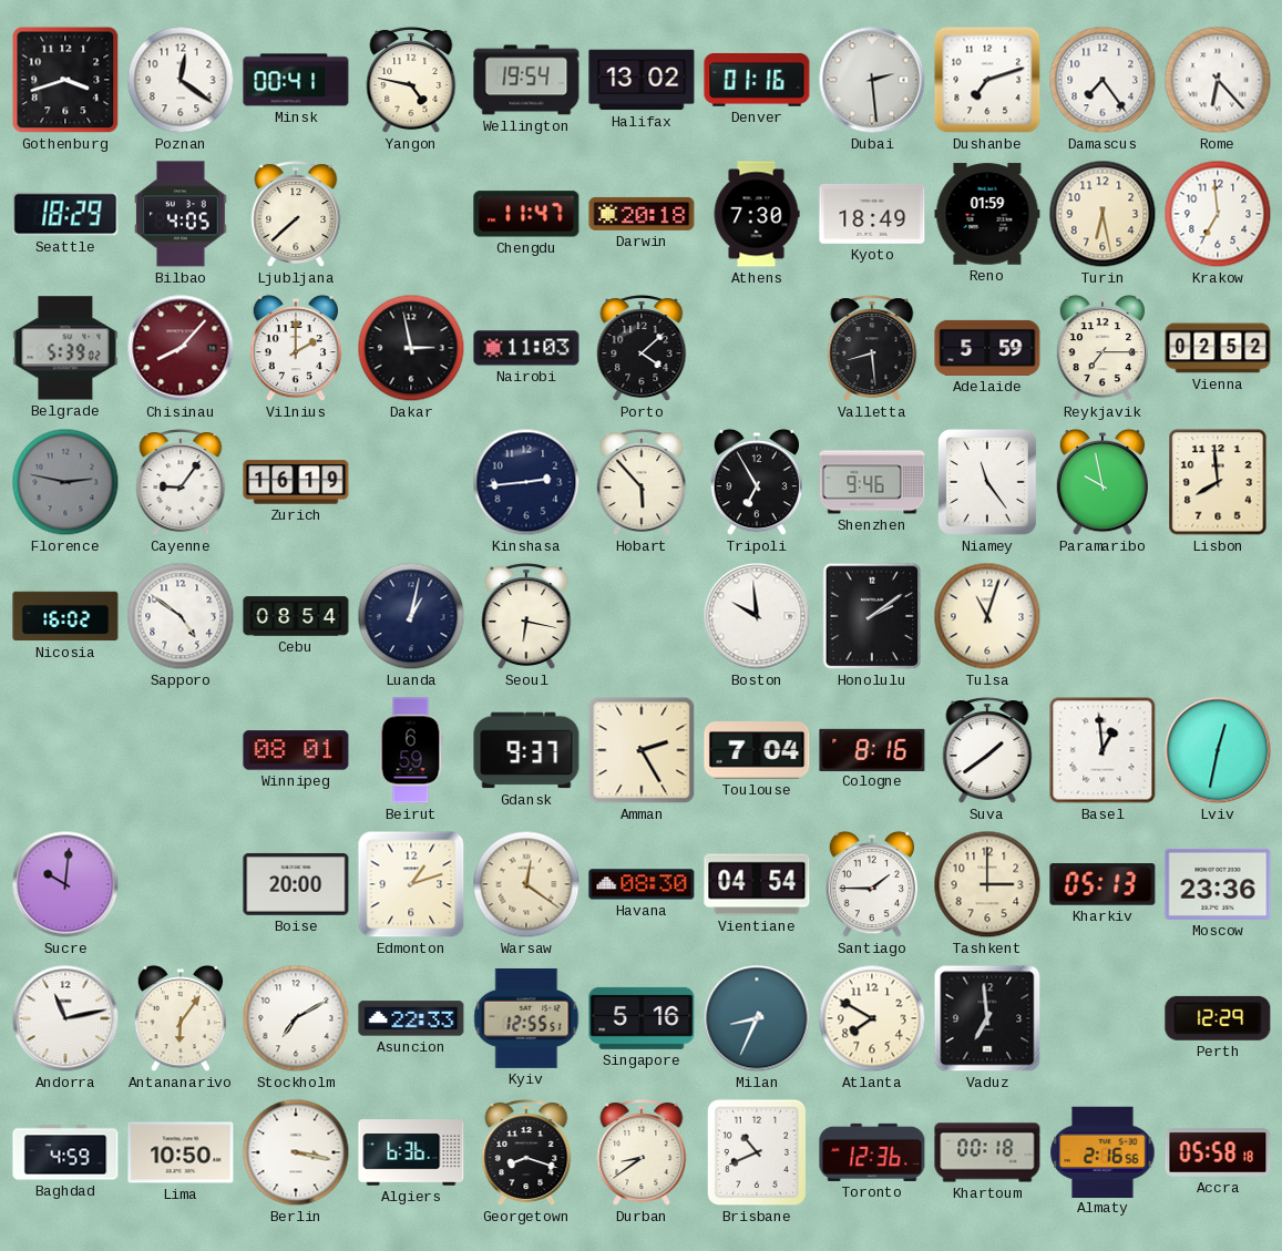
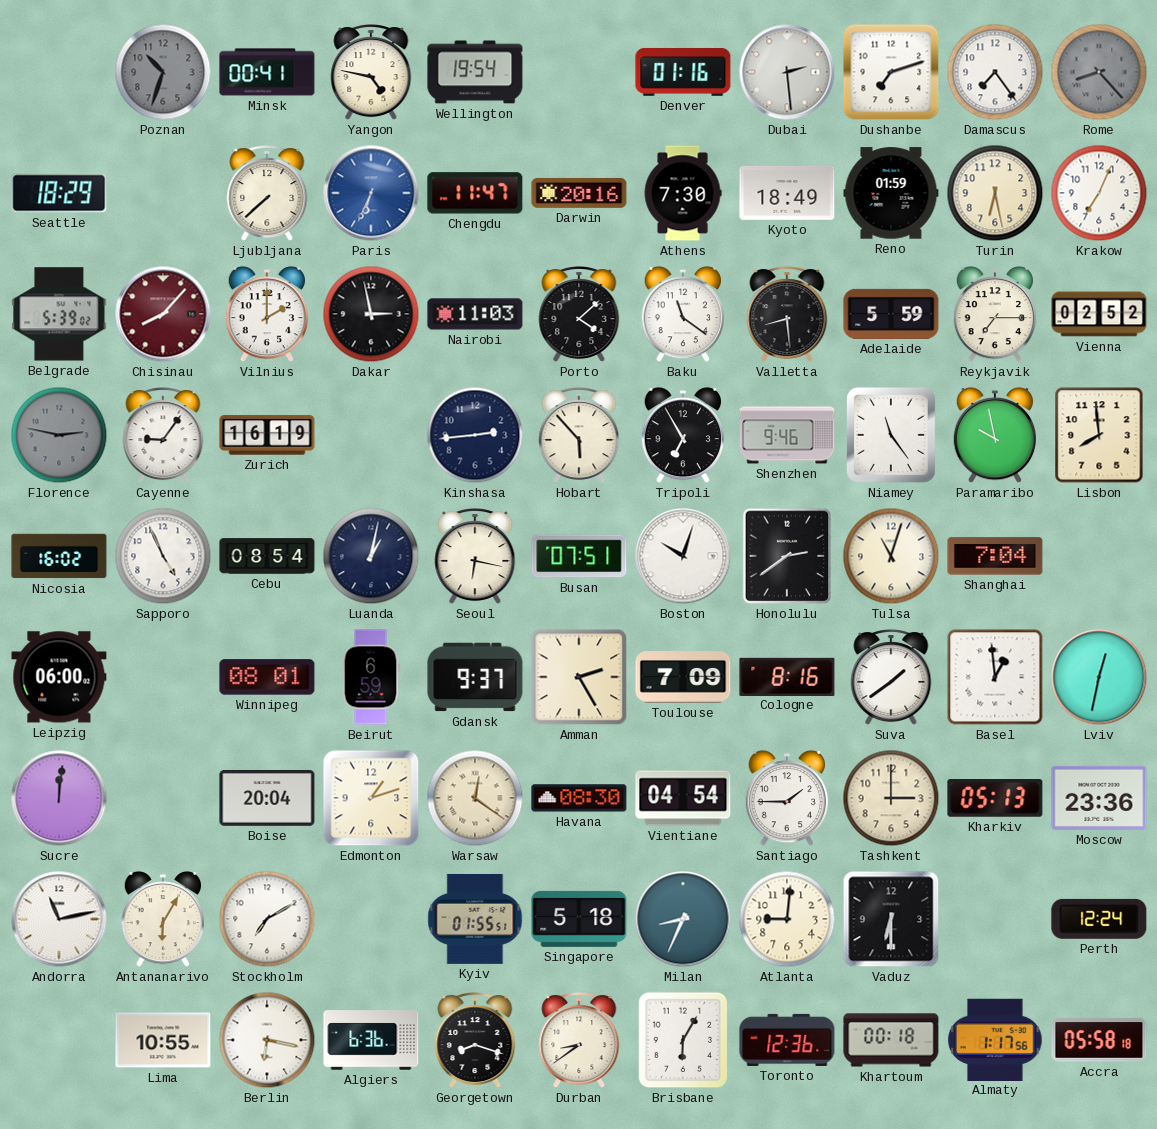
Gothenburg: 3:42 -> none
Poznan: 12:21 -> 10:33
Poznan dial: white -> grey
Halifax: 13:02 -> none
Rome: 6:23 -> 8:23
Rome dial: white -> grey
Bilbao: 4:05 -> none
Paris: none -> 6:34
Darwin: 20:18 -> 20:16
Krakow: 6:59 -> 7:04
Baku: none -> 11:21
Sapporo: 4:51 -> 4:56
Busan: none -> 07:51
Boston: 9:59 -> 10:03
Honolulu: 2:09 -> 2:39
Shanghai: none -> 7:04
Leipzig: none -> 06:00
Toulouse: 7:04 -> 7:09
Sucre: 10:01 -> 12:01
Boise: 20:00 -> 20:04
Antananarivo: 6:06 -> 6:05
Asuncion: 22:33 -> none
Kyiv: 12:55 -> 01:55
Singapore: 5:16 -> 5:18
Atlanta: 7:50 -> 9:01
Vaduz: 6:59 -> 6:30
Perth: 12:29 -> 12:24
Baghdad: 4:59 -> none
Lima: 10:50 -> 10:55
Berlin: 3:17 -> 6:17
Brisbane: 10:41 -> 6:05
Almaty: 2:16 -> 1:17
